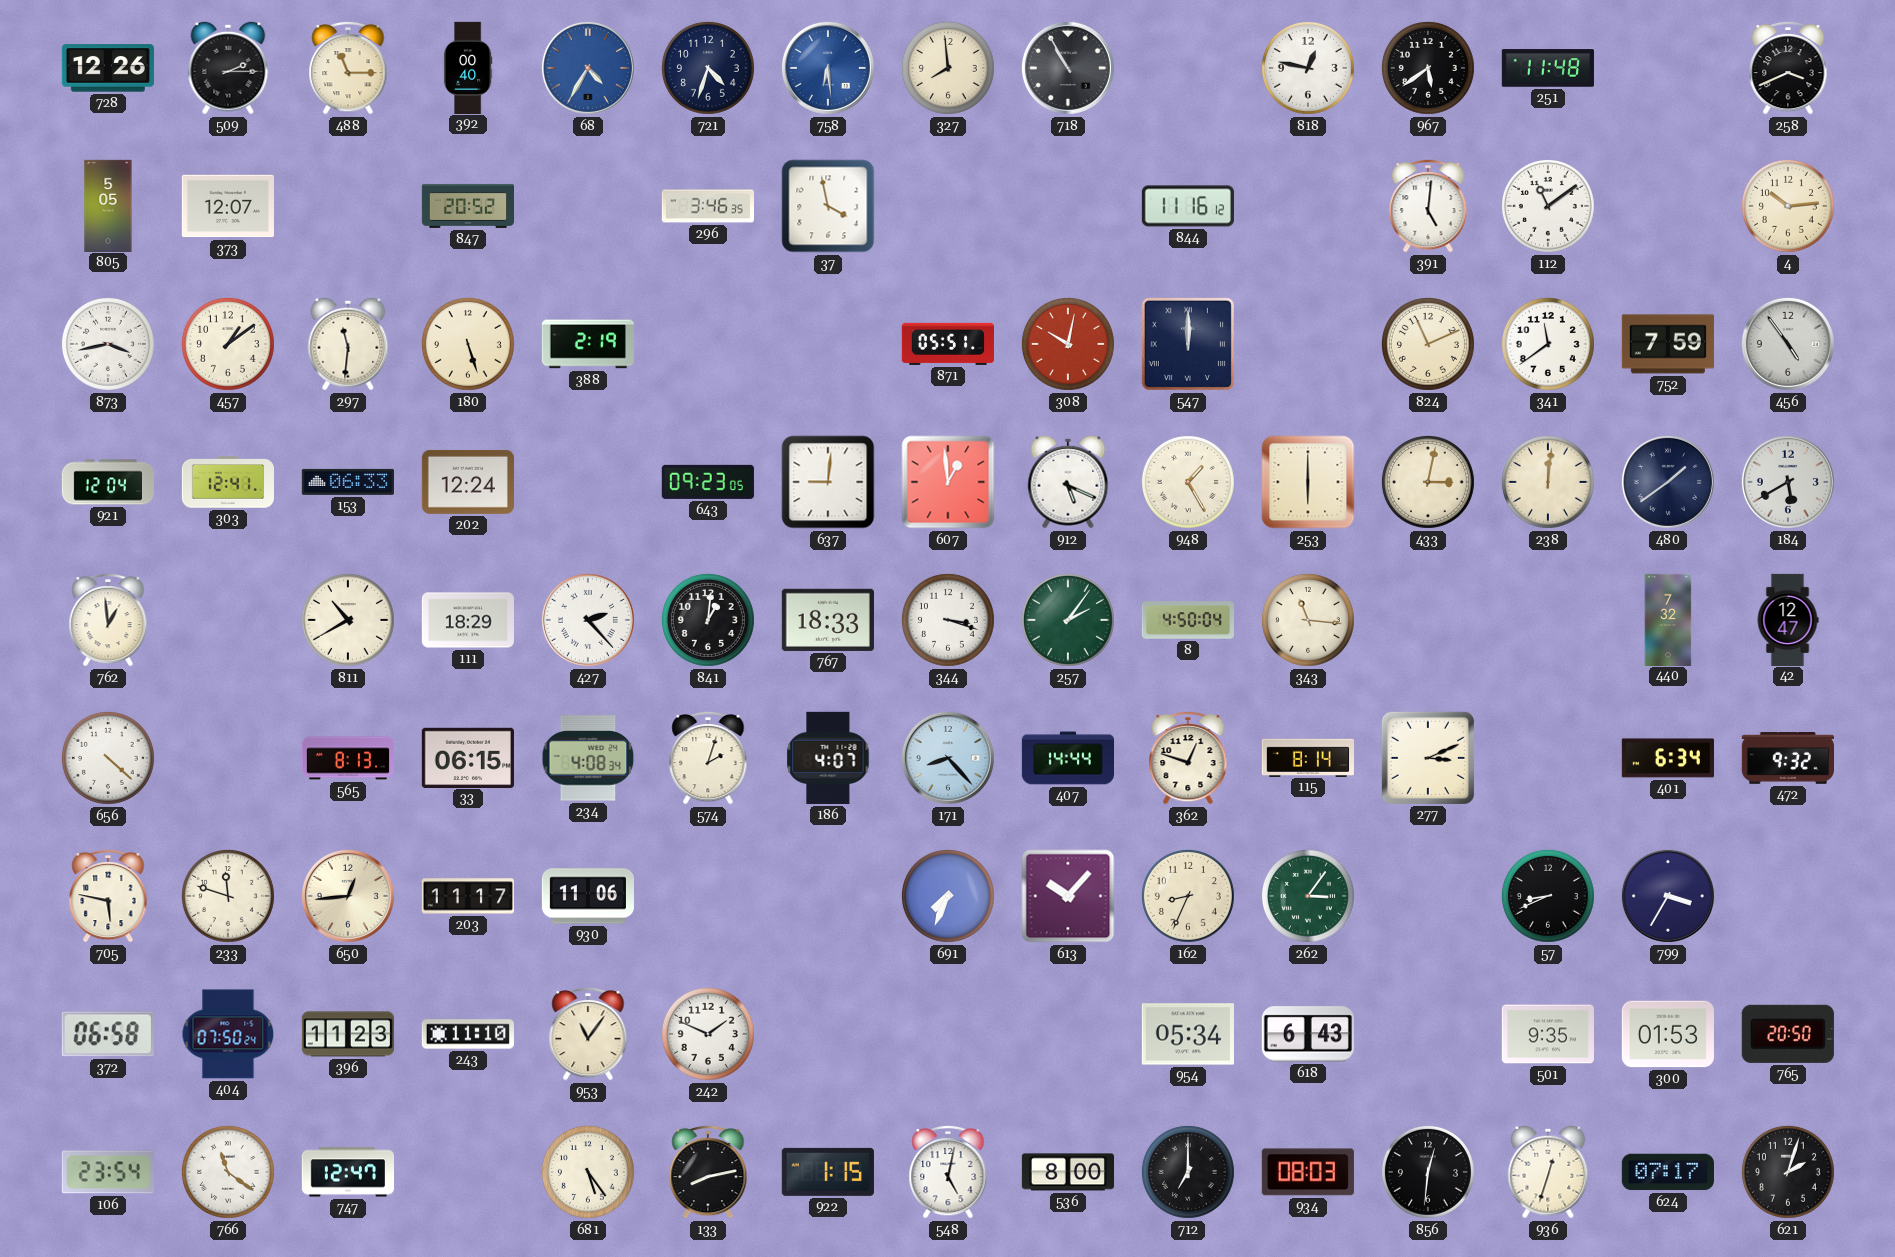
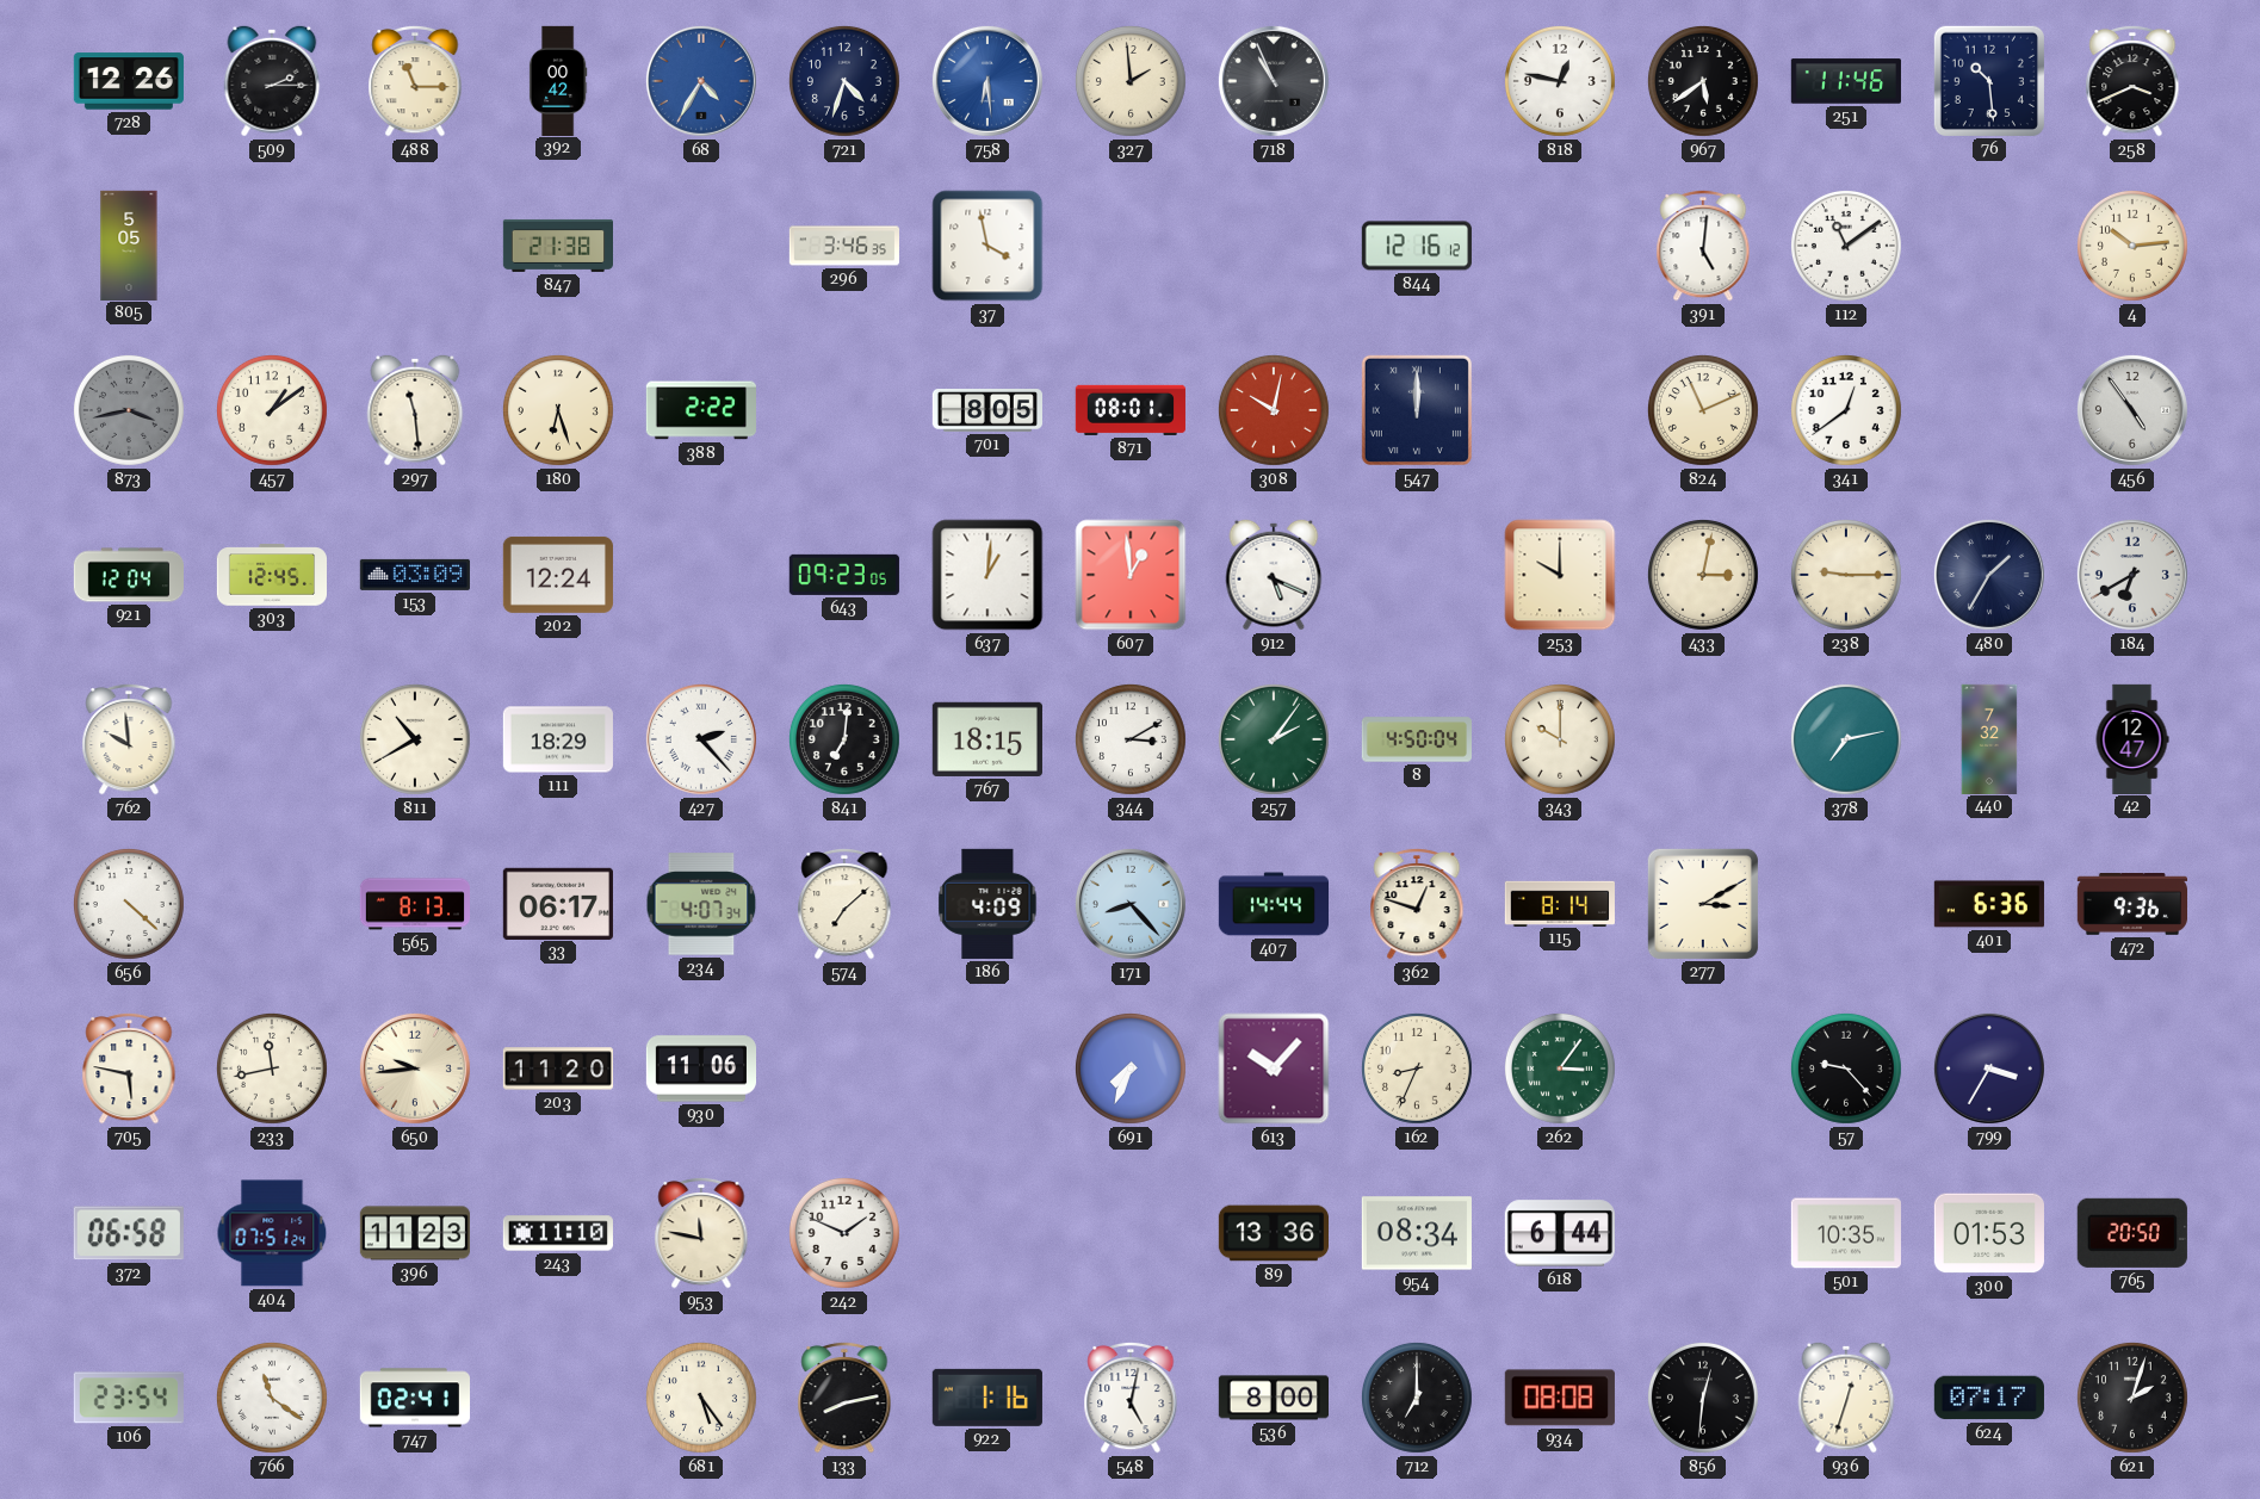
392: 00:40 -> 00:42
327: 7:59 -> 1:59
718: 10:55 -> 10:56
251: 11:48 -> 11:46
76: none -> 10:29
373: 12:07 -> none
847: 20:52 -> 21:38
844: 11:16 -> 12:16
873 dial: white -> grey
297: 11:31 -> 11:29
180: 5:27 -> 6:27
388: 2:19 -> 2:22
701: none -> 8:05
871: 05:51 -> 08:01
341: 11:39 -> 12:39
752: 7:59 -> none
303: 12:41 -> 12:45
153: 06:33 -> 03:09
637: 9:01 -> 1:01
948: 1:25 -> none
253: 6:00 -> 10:00
238: 12:01 -> 9:15
480: 1:39 -> 1:35
184: 5:40 -> 6:40
762: 12:59 -> 9:59
841: 1:01 -> 7:01
767: 18:33 -> 18:15
344: 3:18 -> 3:10
343: 11:16 -> 10:00
378: none -> 7:13
33: 06:15 -> 06:17
234: 4:08 -> 4:07
574: 2:03 -> 7:08
186: 4:07 -> 4:09
277: 3:11 -> 3:10
401: 6:34 -> 6:36
472: 9:32 -> 9:36
233: 11:48 -> 11:43
650: 12:44 -> 9:44
203: 11:17 -> 11:20
57: 8:41 -> 9:23
404: 07:50 -> 07:51
953: 11:06 -> 11:47
89: none -> 13:36
954: 05:34 -> 08:34
618: 6:43 -> 6:44
501: 9:35 -> 10:35
747: 12:47 -> 02:41
922: 1:15 -> 1:16
934: 08:03 -> 08:08
